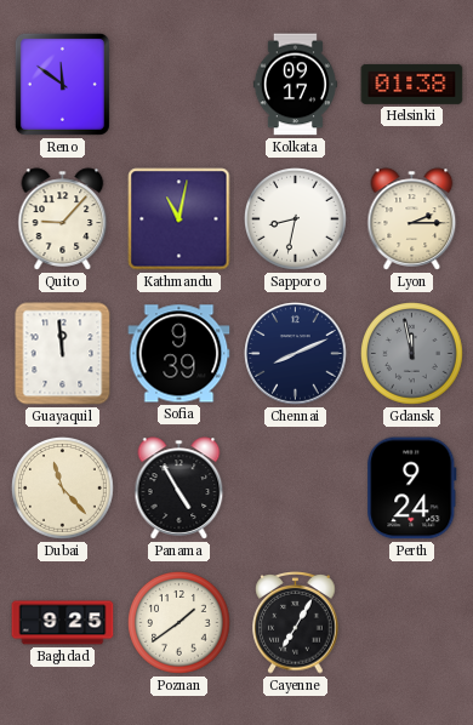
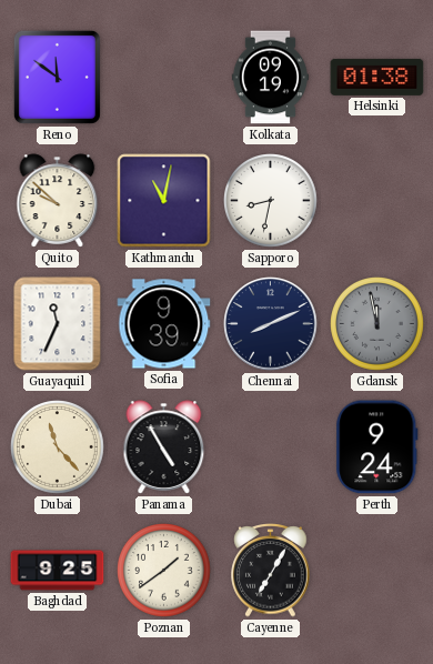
Kolkata: 09:17 -> 09:19
Quito: 9:07 -> 9:52
Lyon: 2:15 -> none
Guayaquil: 11:59 -> 11:34
